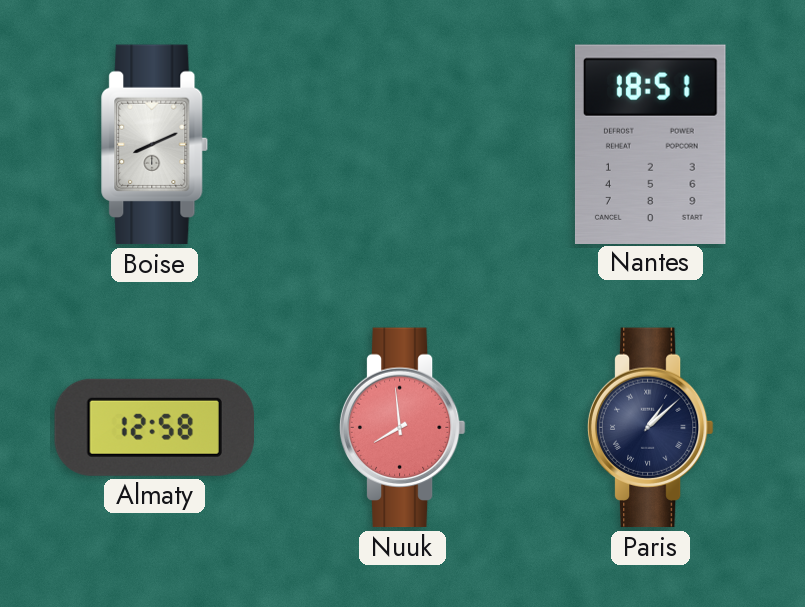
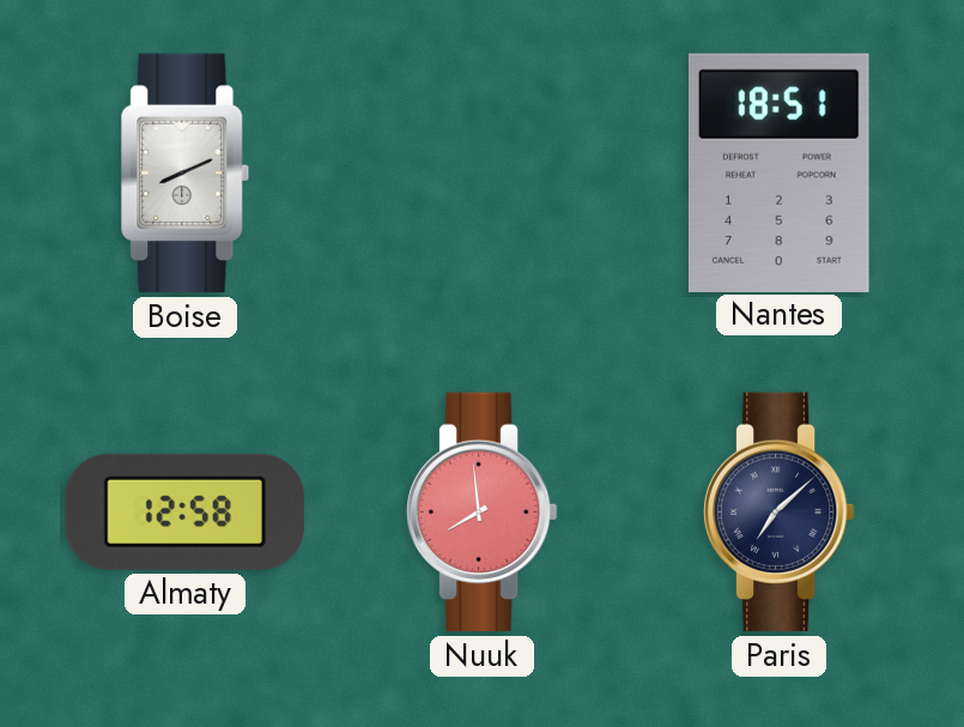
Paris: 1:08 -> 7:08
